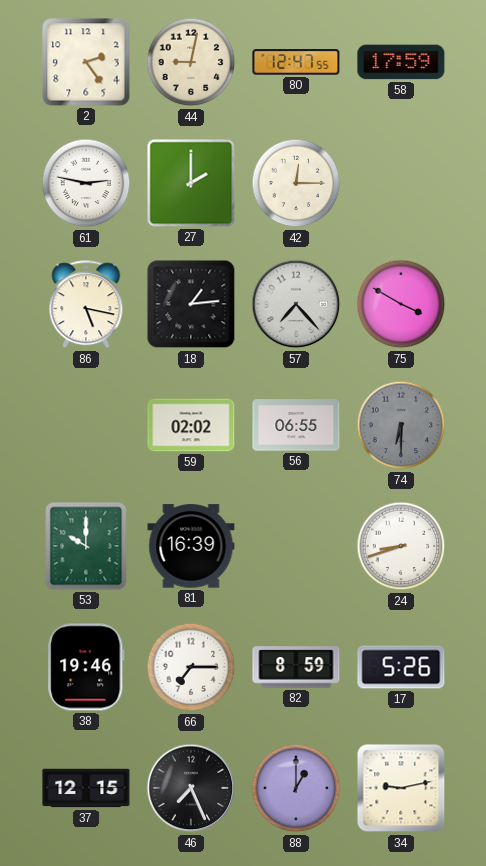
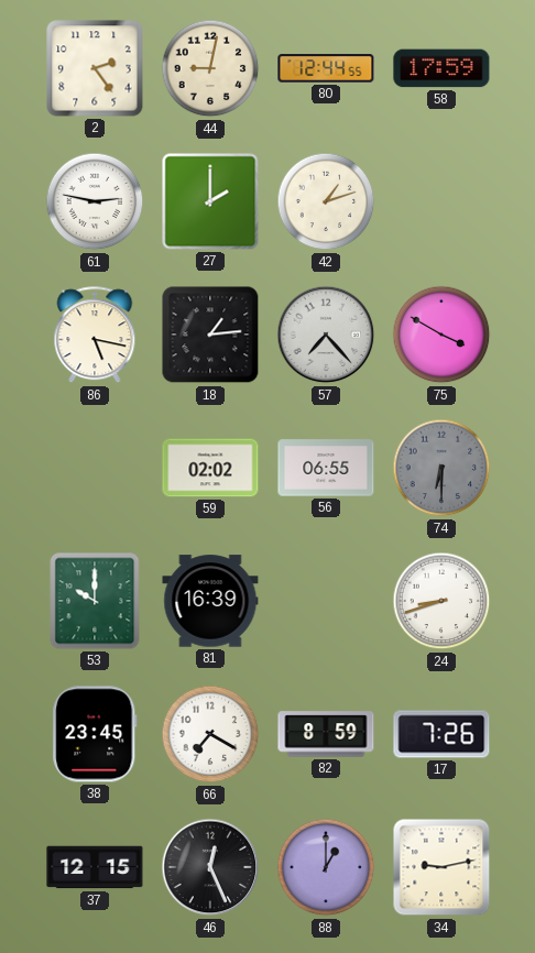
80: 12:47 -> 12:44
42: 12:15 -> 1:12
38: 19:46 -> 23:45
66: 7:15 -> 7:20
17: 5:26 -> 7:26
46: 7:26 -> 12:26
